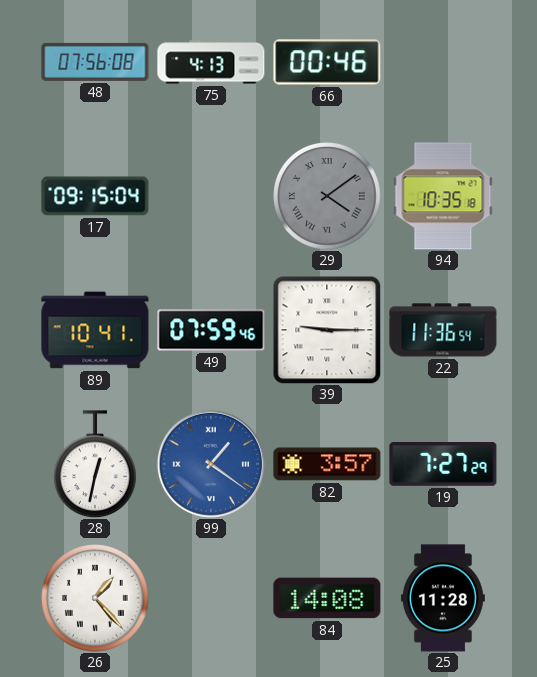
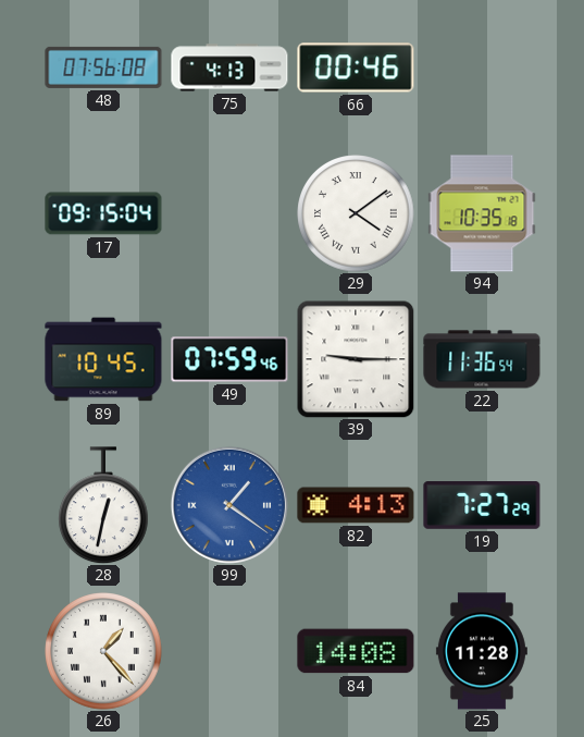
29 dial: grey -> white
89: 10:41 -> 10:45
82: 3:57 -> 4:13
